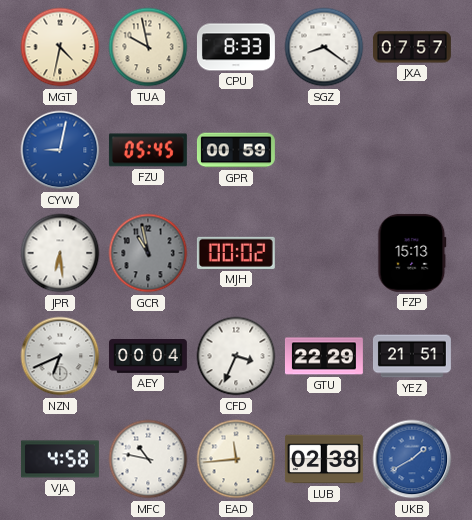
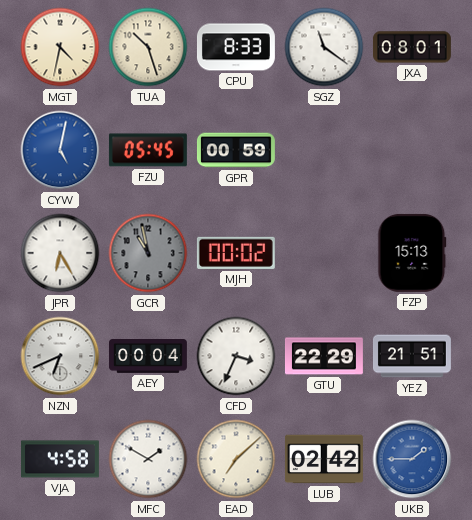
TUA: 9:58 -> 10:27
SGZ: 8:21 -> 11:21
JXA: 07:57 -> 08:01
CYW: 9:02 -> 5:02
JPR: 6:29 -> 6:25
MFC: 10:47 -> 1:50
EAD: 11:44 -> 7:08
LUB: 02:38 -> 02:42
UKB: 1:40 -> 1:45
